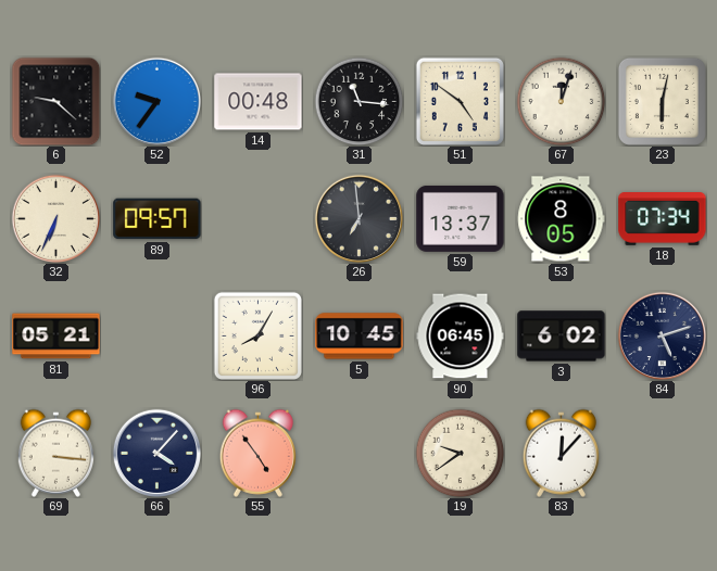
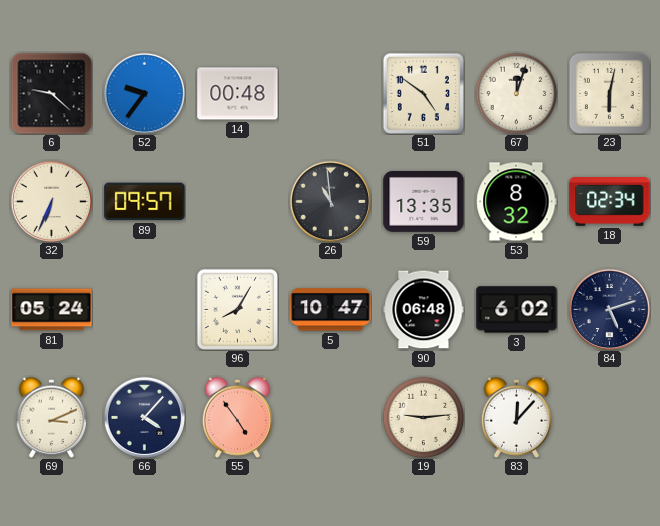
31: 11:16 -> none
26: 6:59 -> 10:59
59: 13:37 -> 13:35
53: 8:05 -> 8:32
18: 07:34 -> 02:34
81: 05:21 -> 05:24
5: 10:45 -> 10:47
90: 06:45 -> 06:48
69: 3:16 -> 3:11
19: 9:39 -> 9:14
